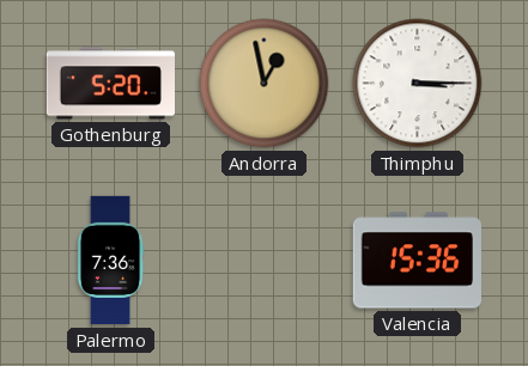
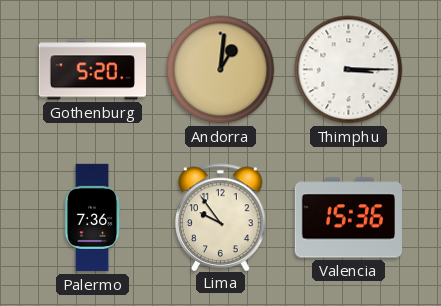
Andorra: 12:58 -> 1:01
Lima: none -> 9:54
